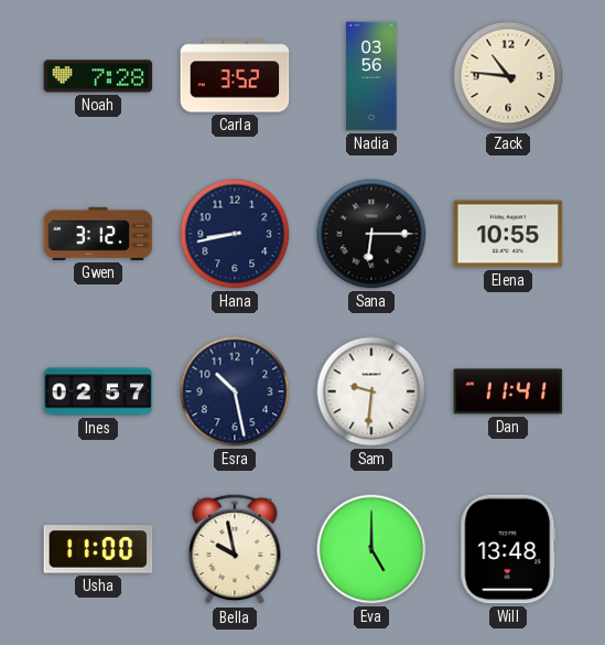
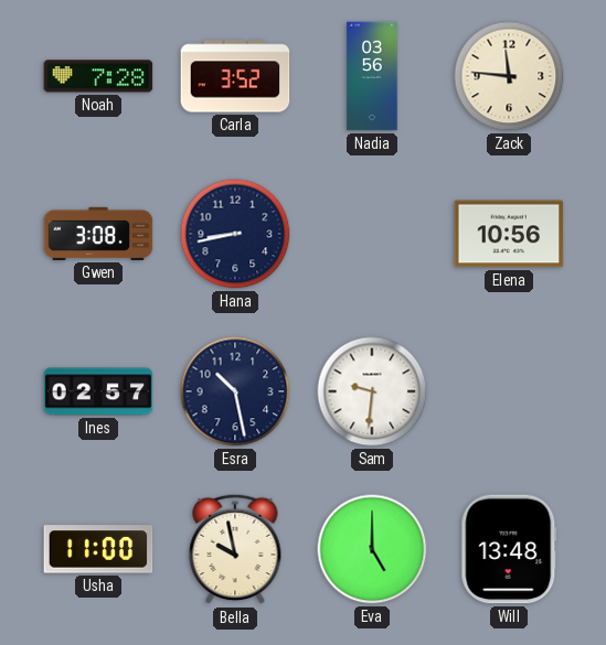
Zack: 10:46 -> 11:46
Gwen: 3:12 -> 3:08
Sana: 6:15 -> none
Elena: 10:55 -> 10:56
Dan: 11:41 -> none
